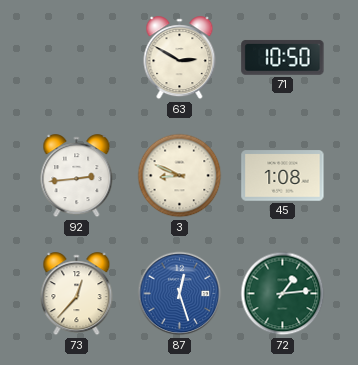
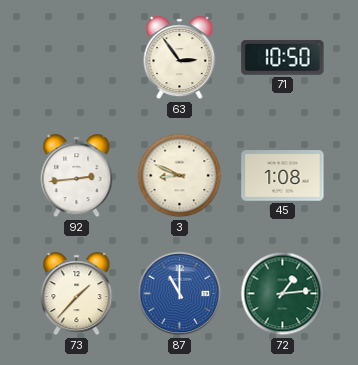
63: 2:50 -> 2:54
73: 12:37 -> 1:37
87: 12:27 -> 11:00
